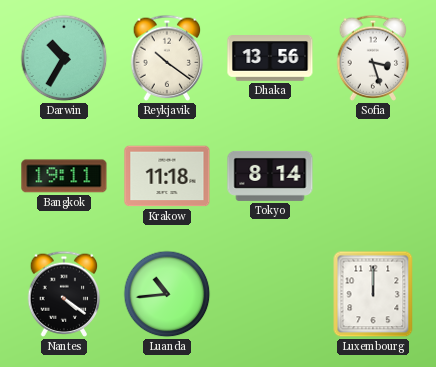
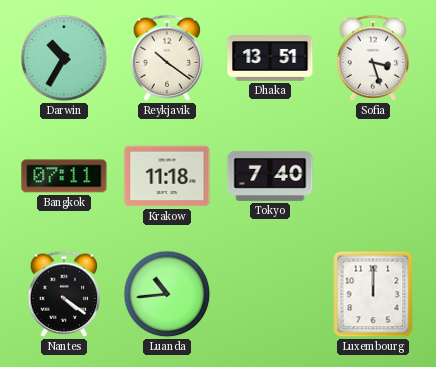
Dhaka: 13:56 -> 13:51
Bangkok: 19:11 -> 07:11
Tokyo: 8:14 -> 7:40
